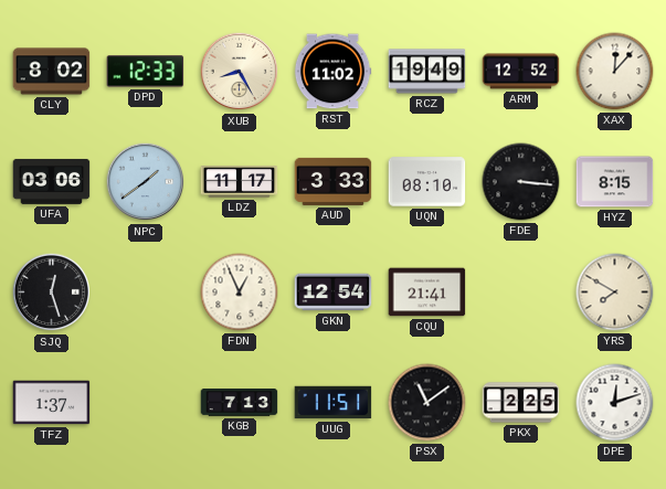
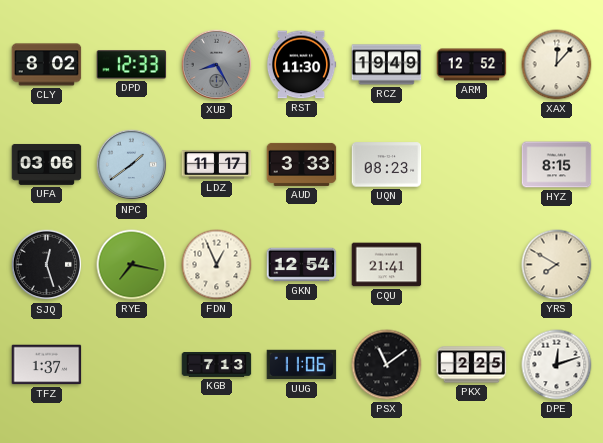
XUB dial: cream -> grey
RST: 11:02 -> 11:30
UQN: 08:10 -> 08:23
FDE: 3:16 -> none
RYE: none -> 7:17
UUG: 11:51 -> 11:06
